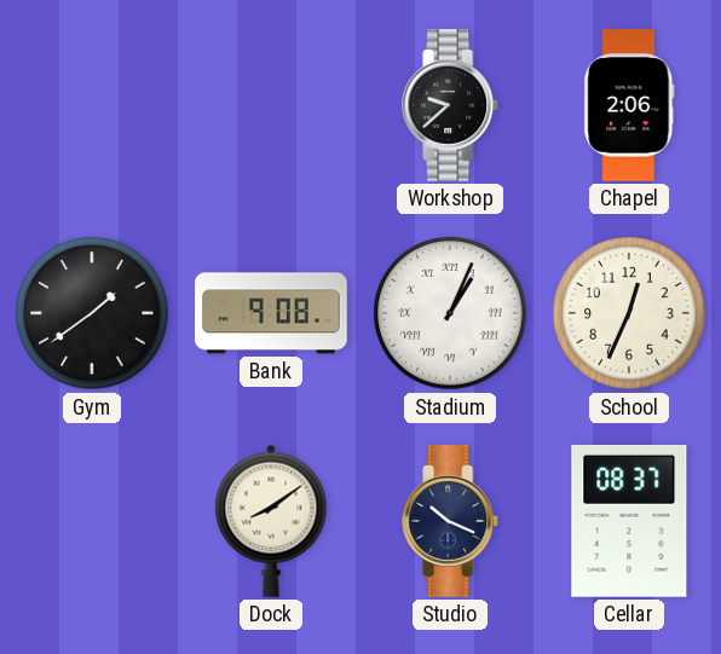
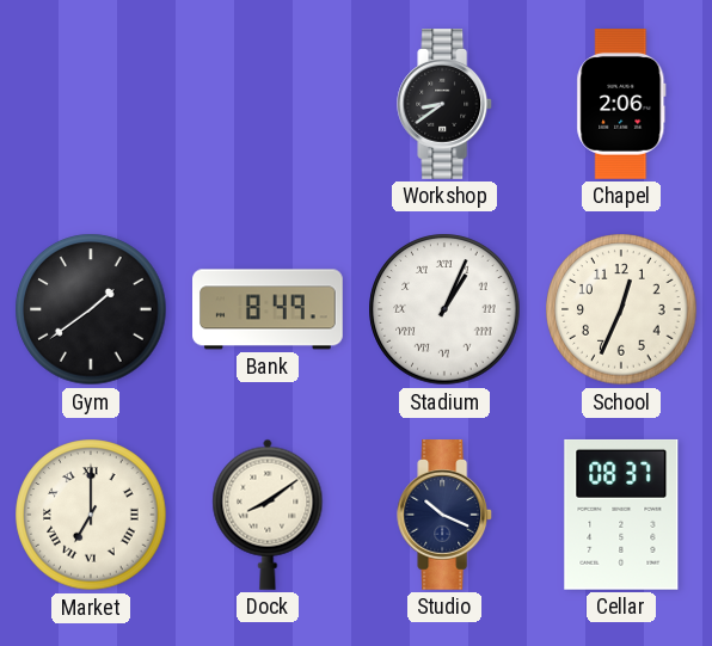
Workshop: 9:38 -> 8:39
Bank: 9:08 -> 8:49
Market: none -> 7:00
